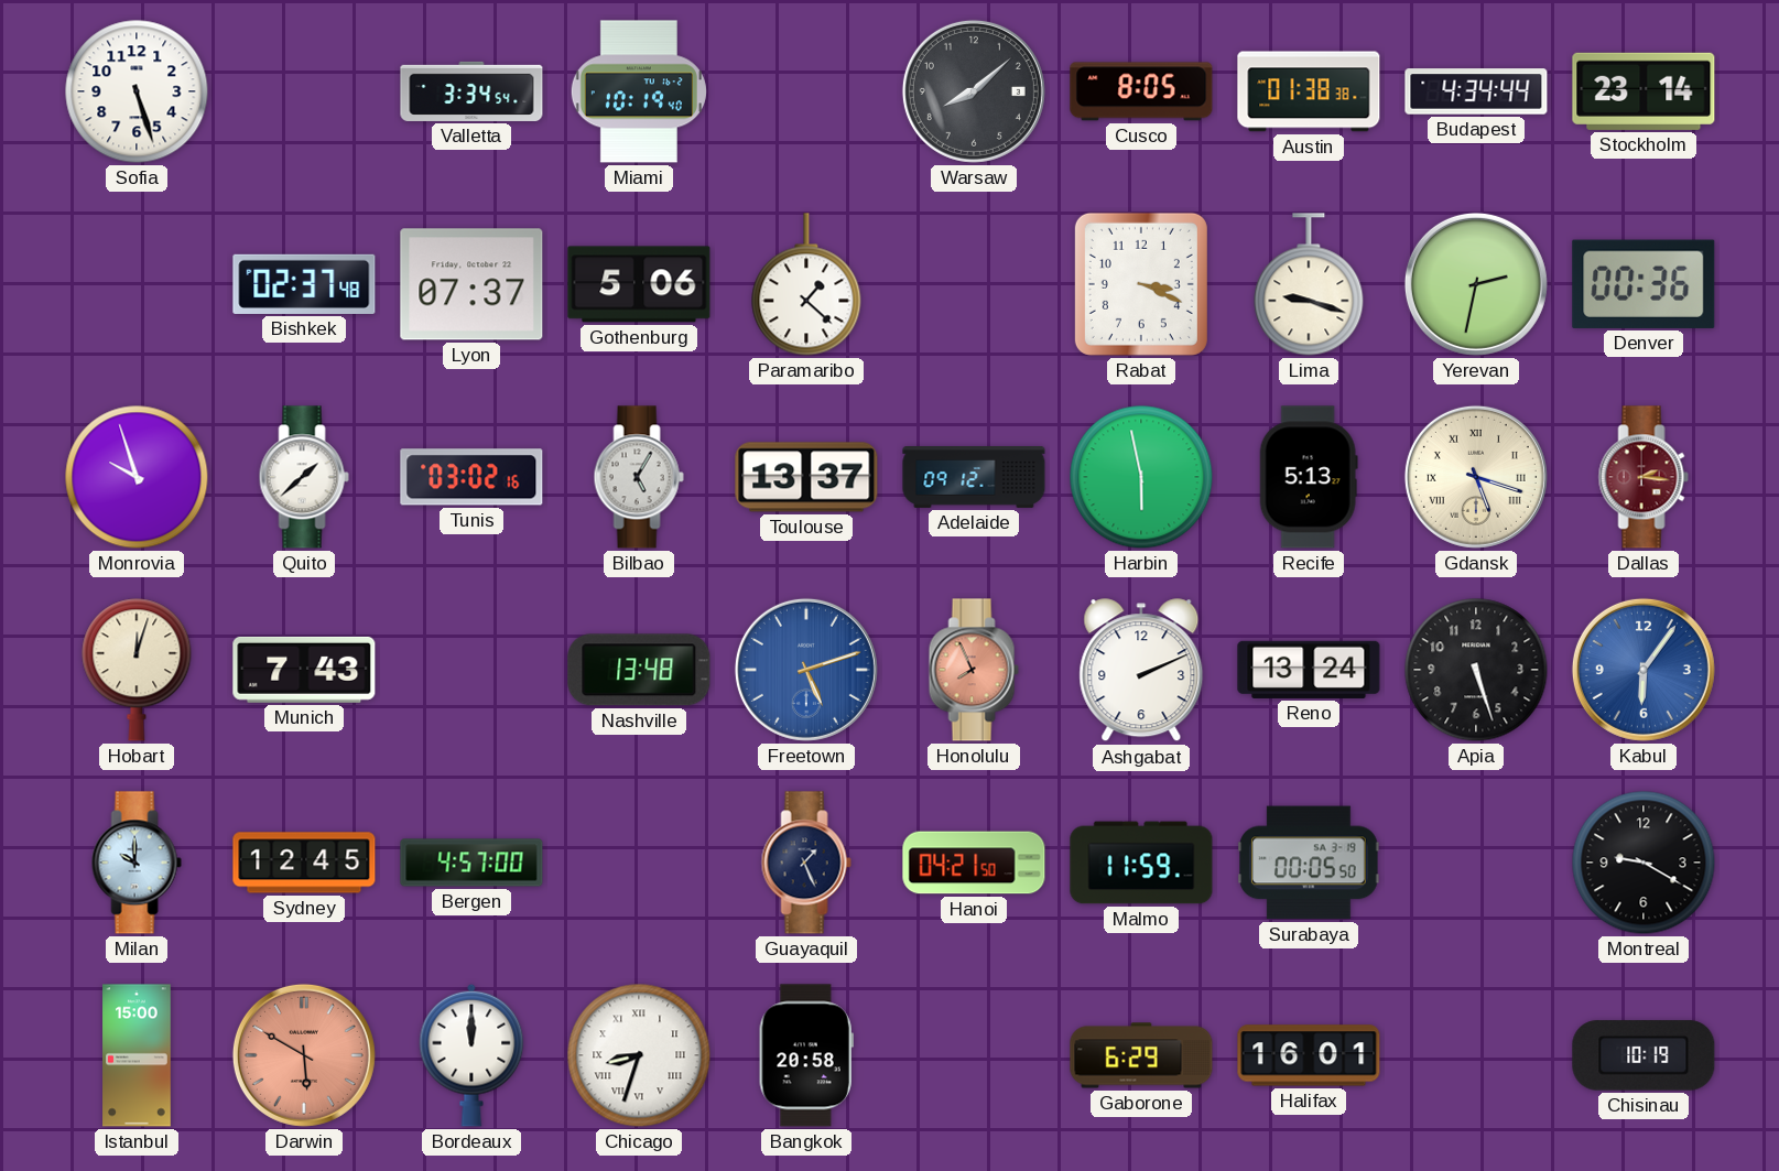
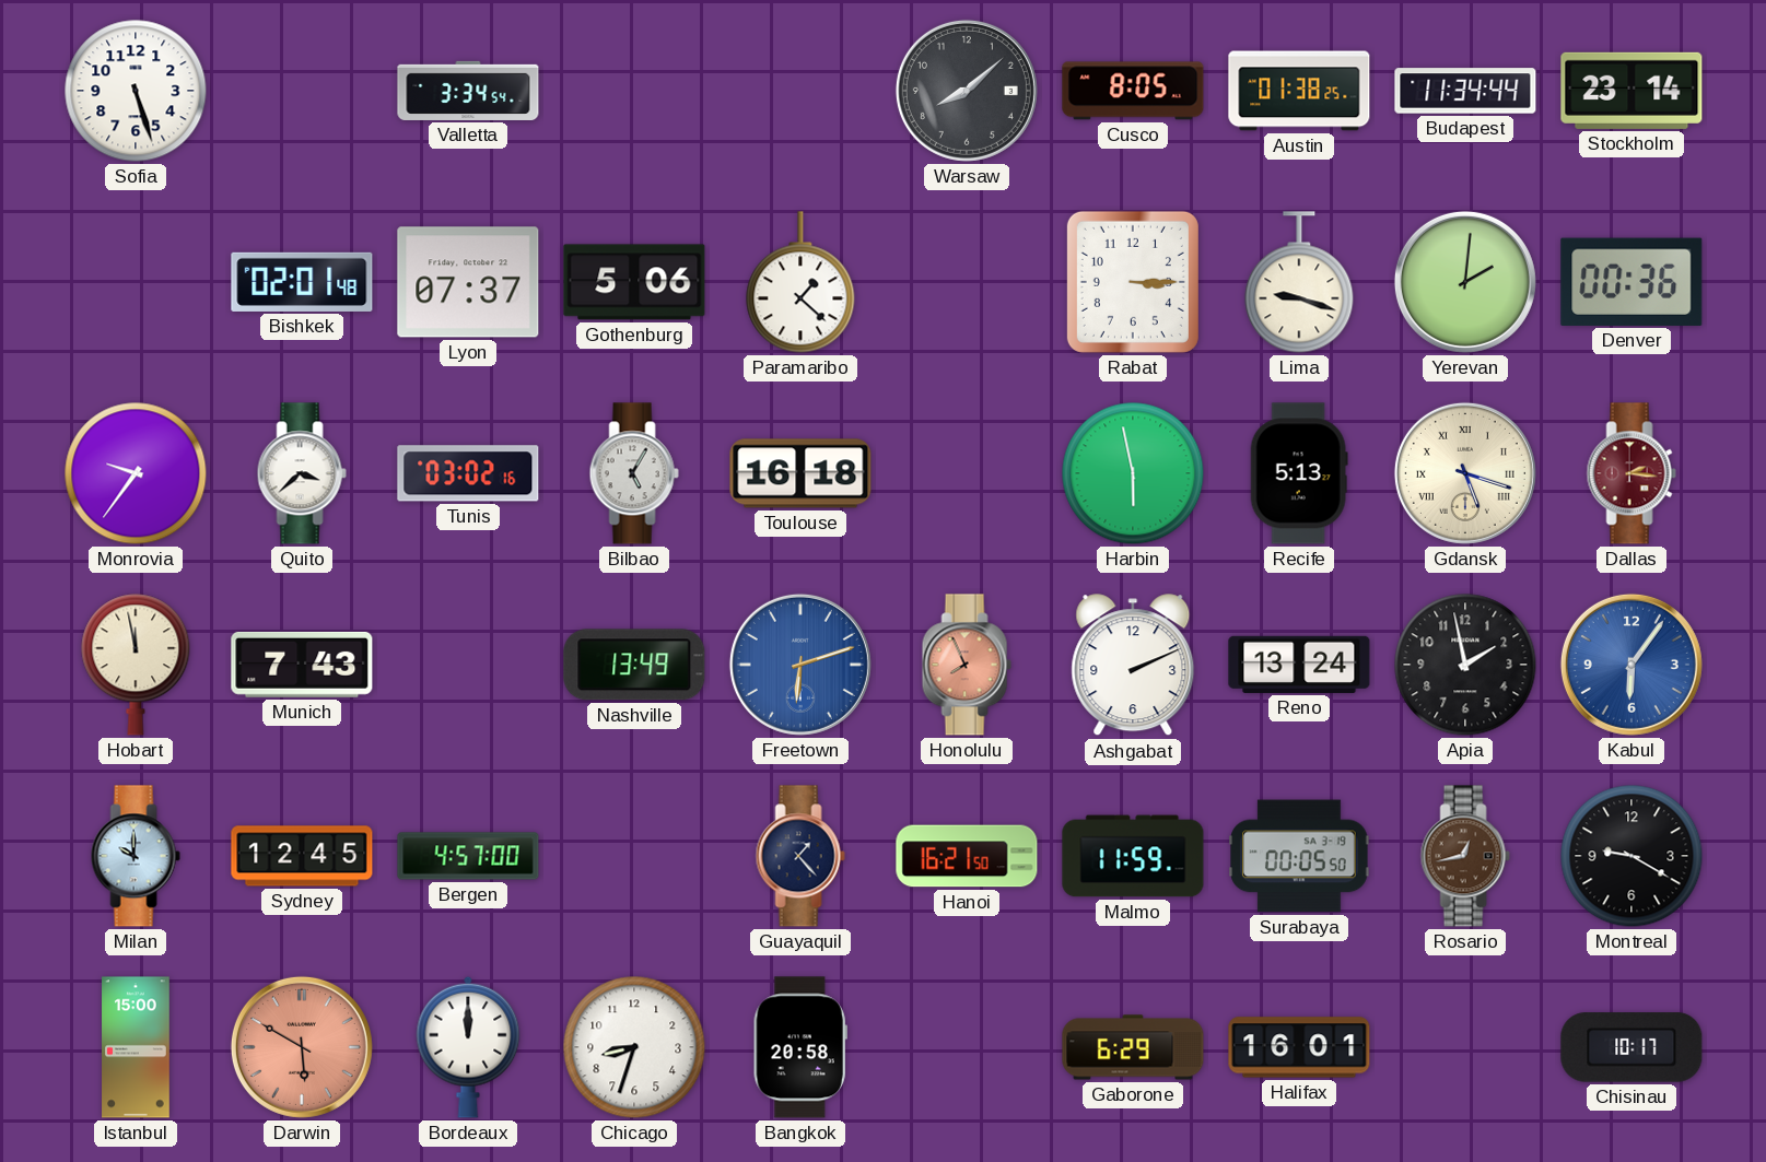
Miami: 10:19 -> none
Austin: 01:38:38 -> 01:38:25
Budapest: 4:34 -> 11:34
Bishkek: 02:37 -> 02:01
Rabat: 3:19 -> 3:15
Yerevan: 2:32 -> 2:01
Monrovia: 9:57 -> 9:36
Quito: 1:38 -> 3:38
Toulouse: 13:37 -> 16:18
Adelaide: 09:12 -> none
Hobart: 12:03 -> 11:58
Nashville: 13:48 -> 13:49
Freetown: 5:12 -> 6:12
Apia: 5:27 -> 1:58
Guayaquil: 1:26 -> 1:23
Hanoi: 04:21 -> 16:21
Rosario: none -> 12:43
Chicago numerals: Roman -> Arabic
Chisinau: 10:19 -> 10:17
